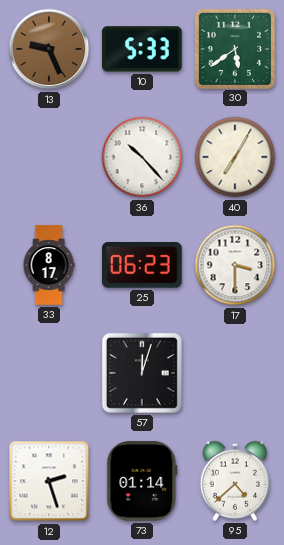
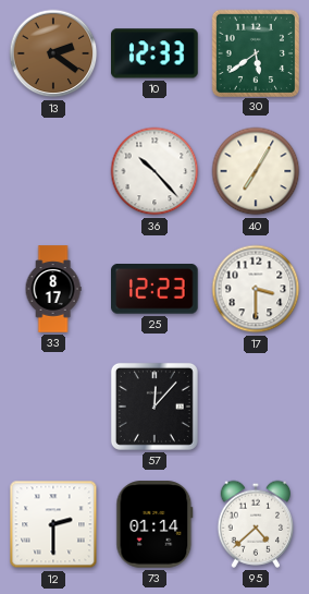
13: 9:26 -> 2:21
10: 5:33 -> 12:33
25: 06:23 -> 12:23
57: 12:03 -> 12:07
12: 2:27 -> 2:30
